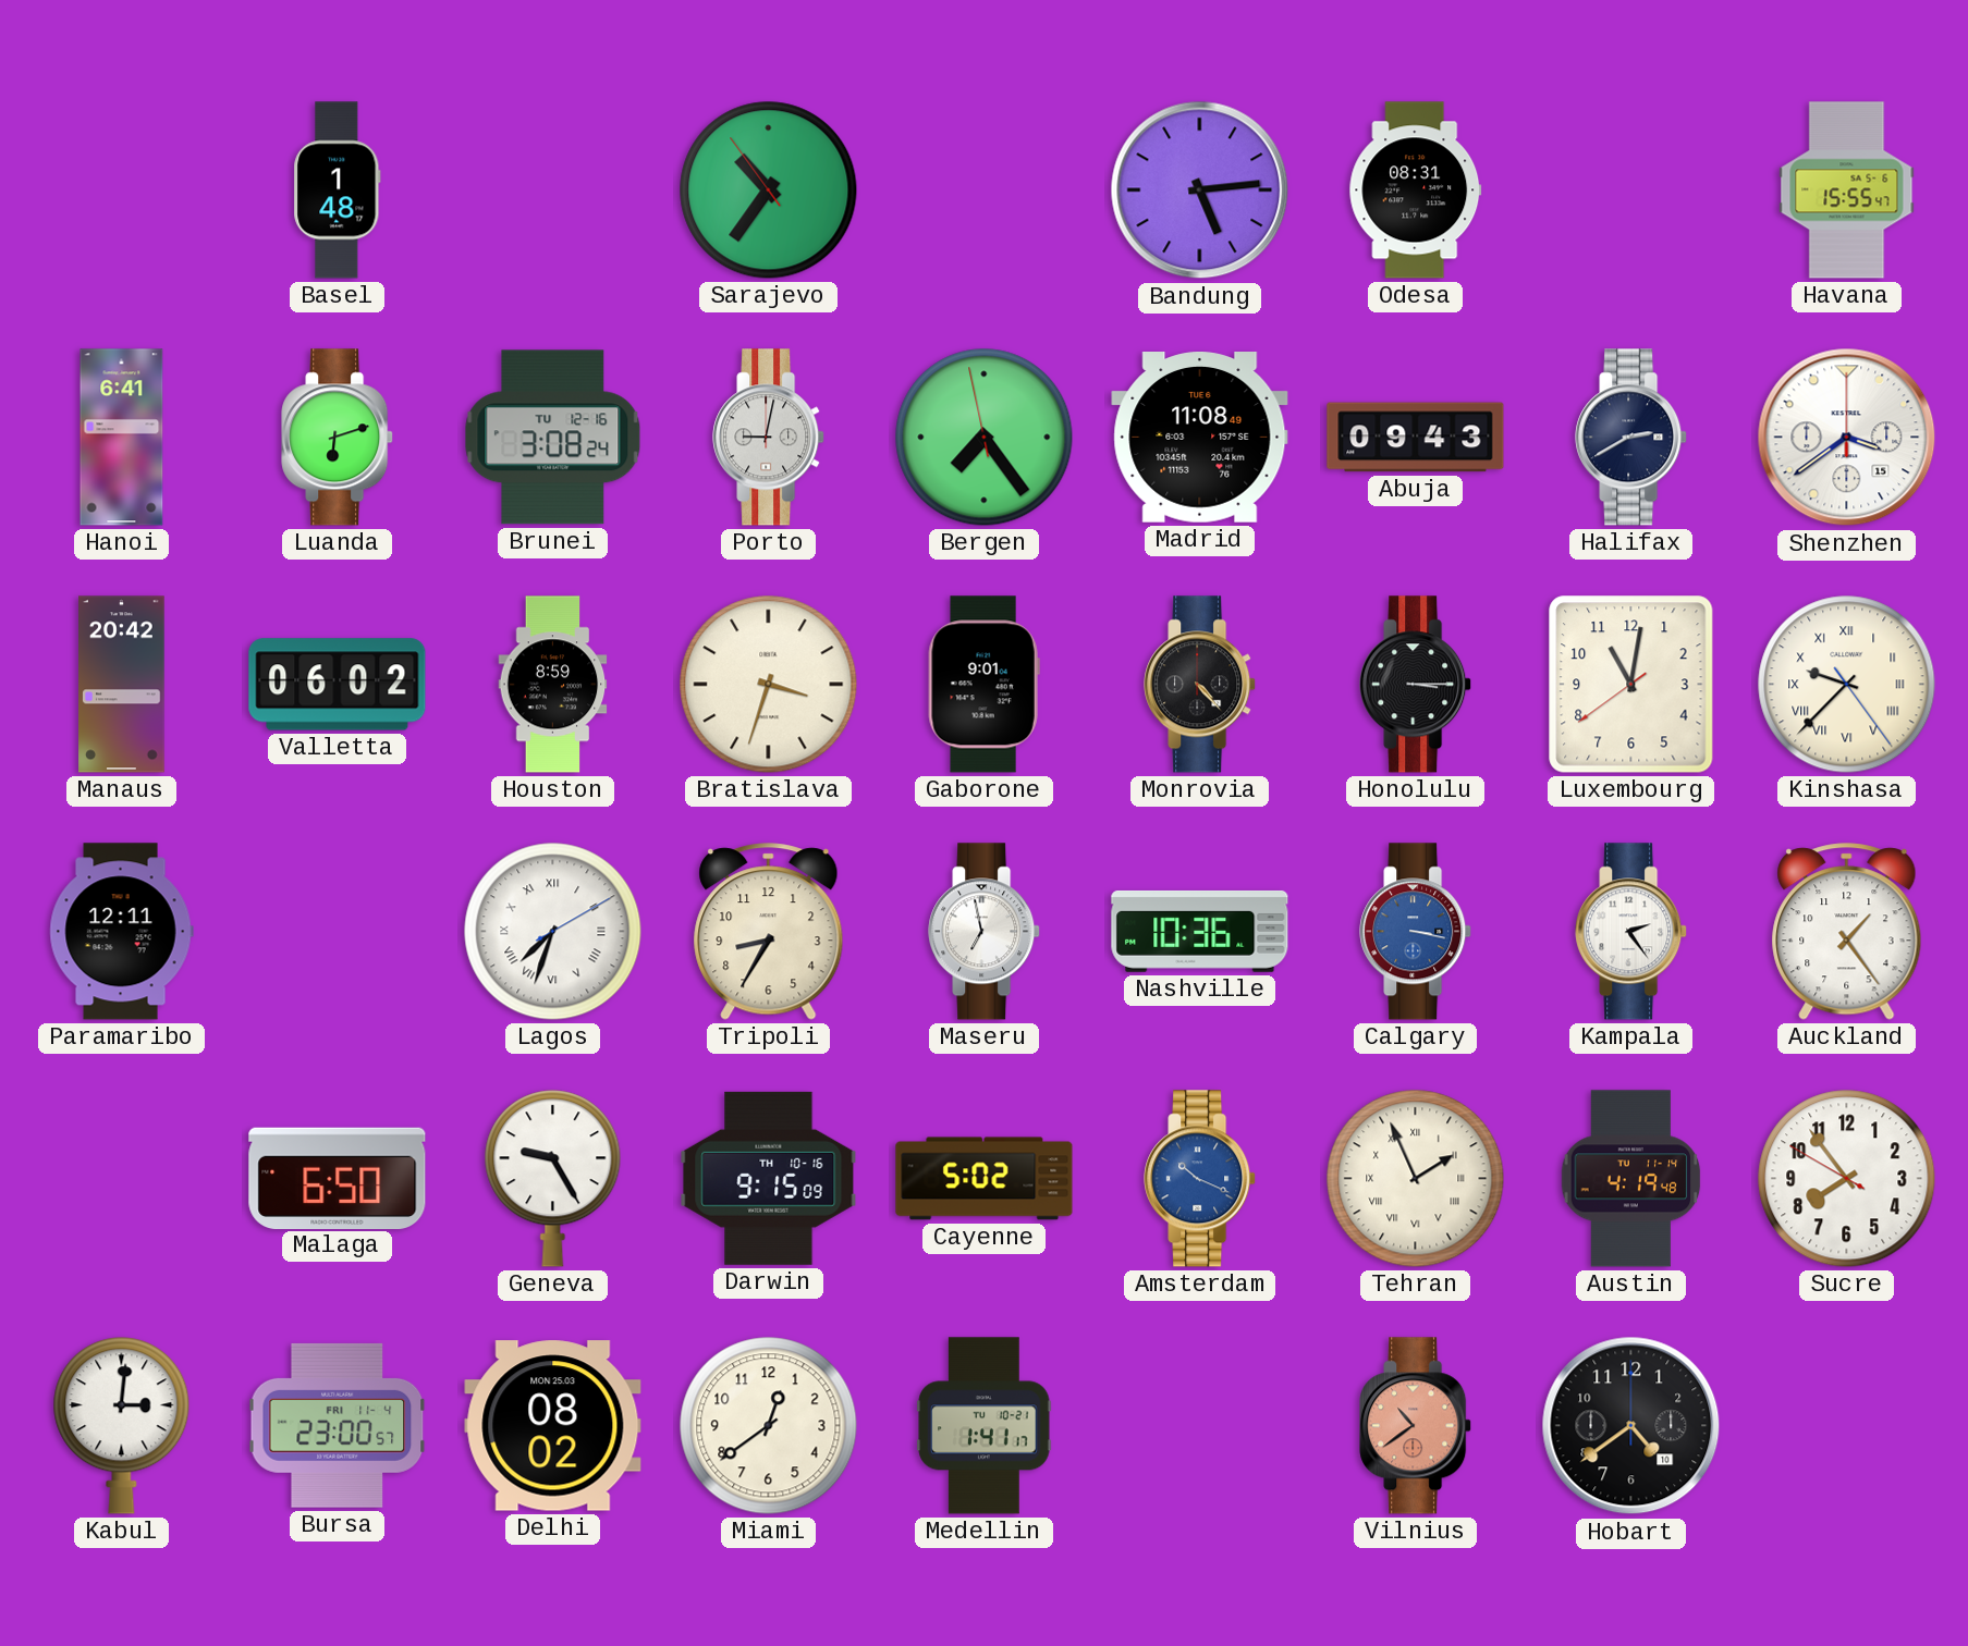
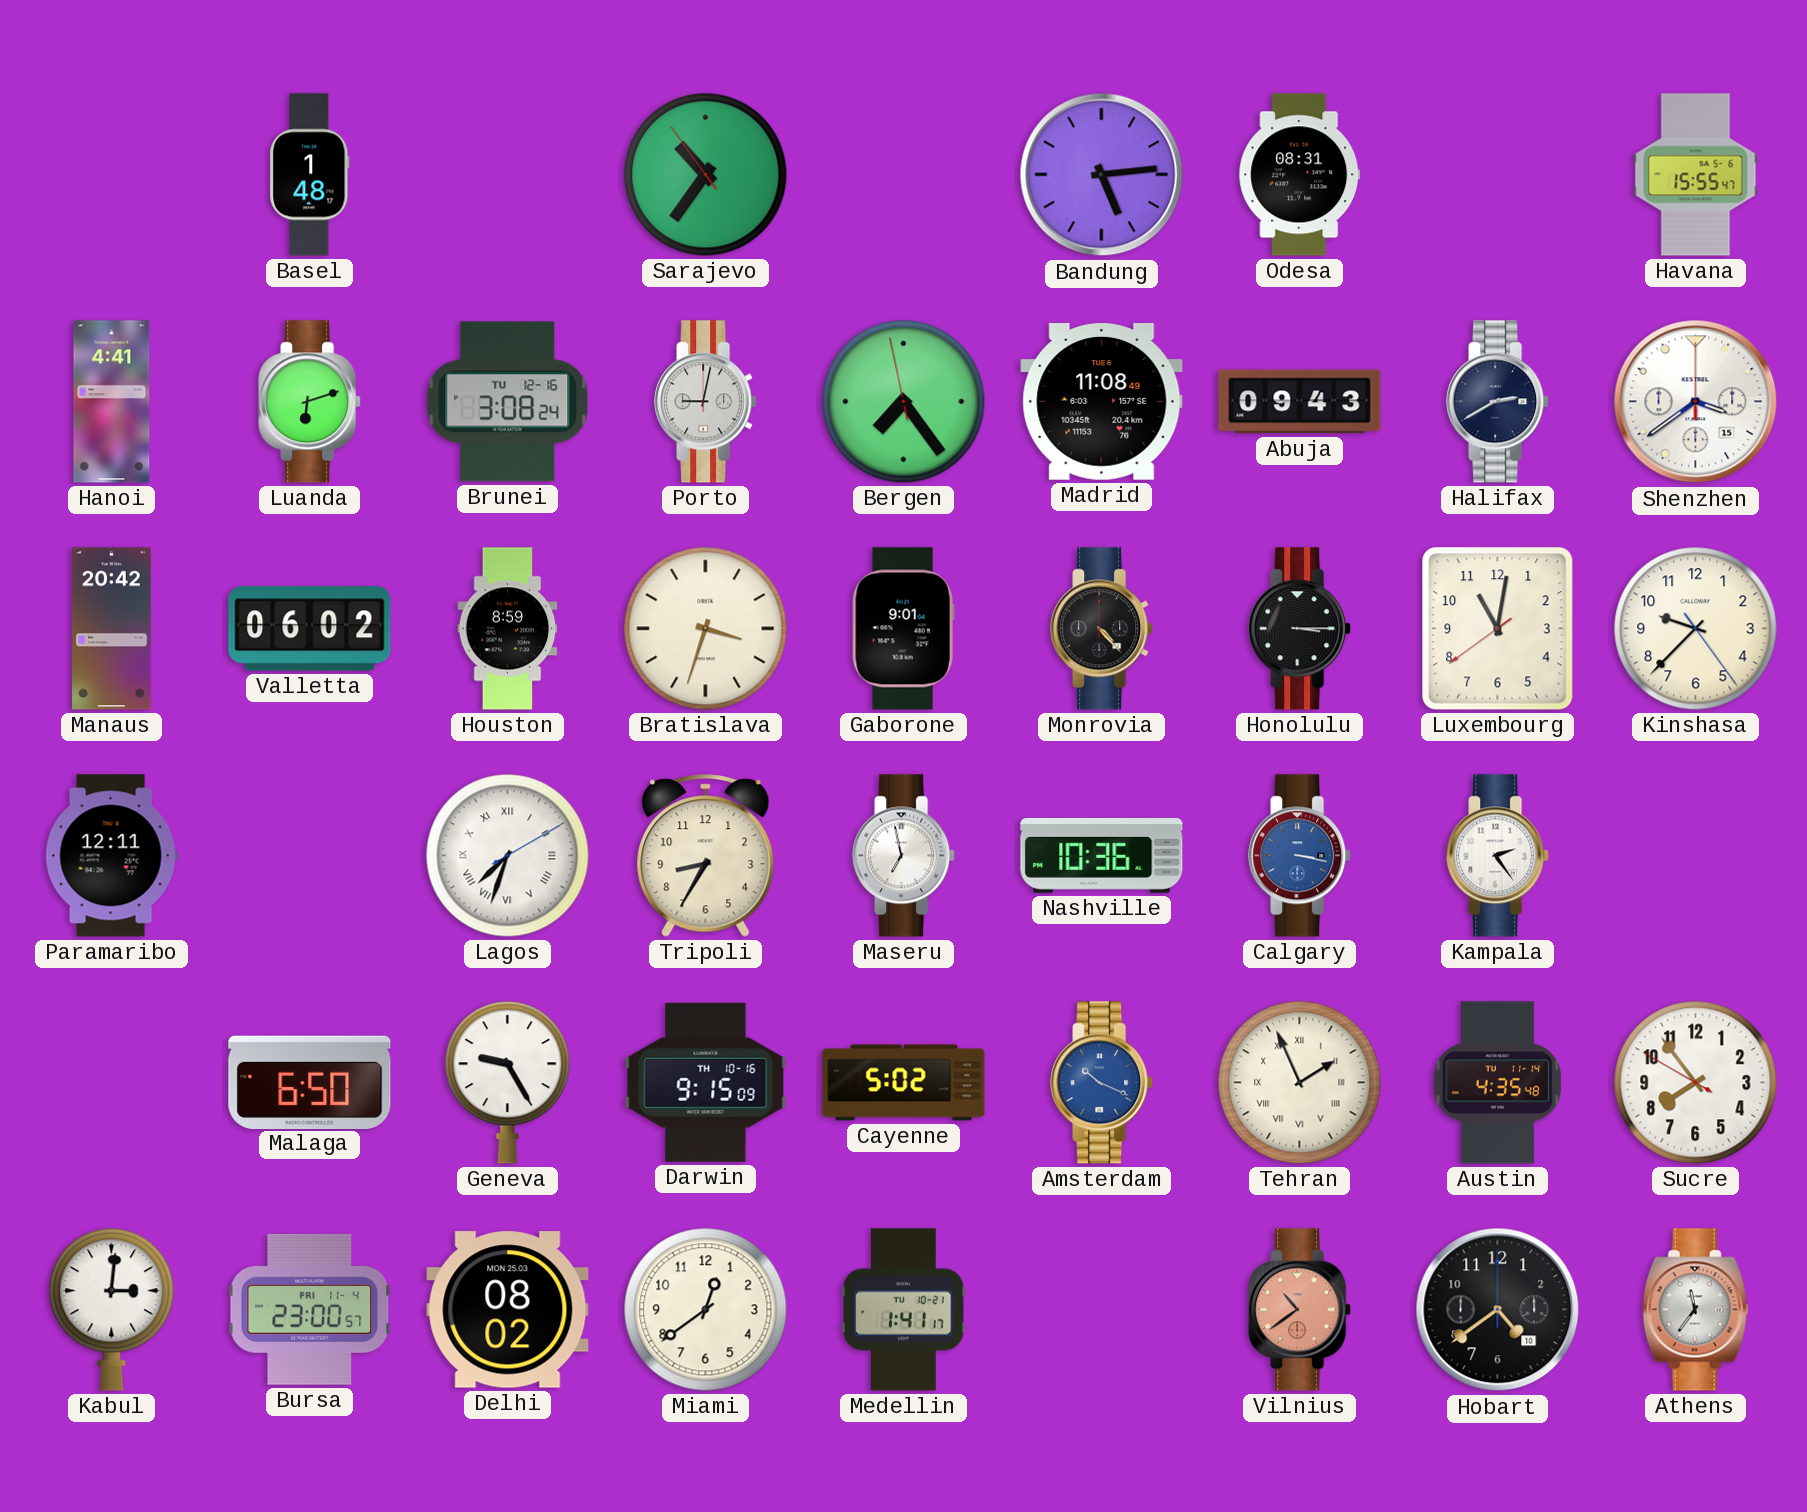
Hanoi: 6:41 -> 4:41
Kinshasa numerals: Roman -> Arabic
Auckland: 1:24 -> none
Austin: 4:19 -> 4:35
Athens: none -> 11:36
